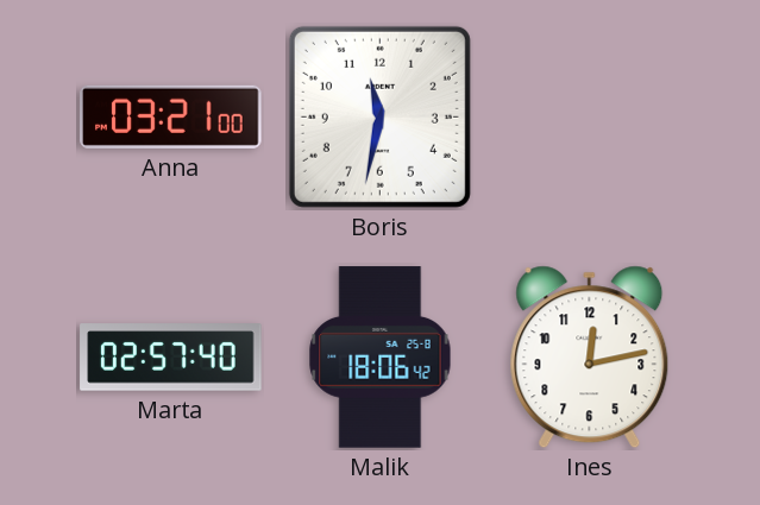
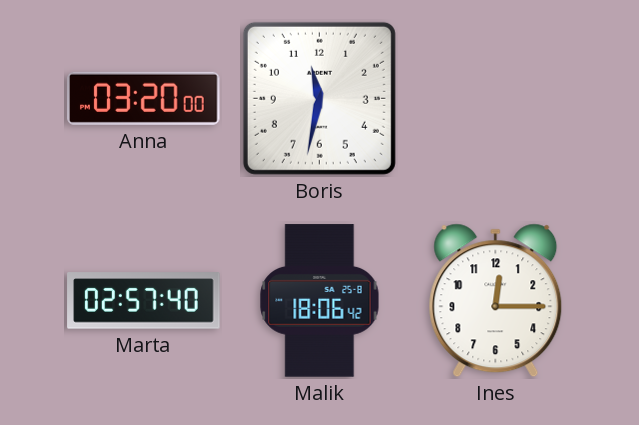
Anna: 03:21 -> 03:20
Ines: 12:13 -> 12:15
